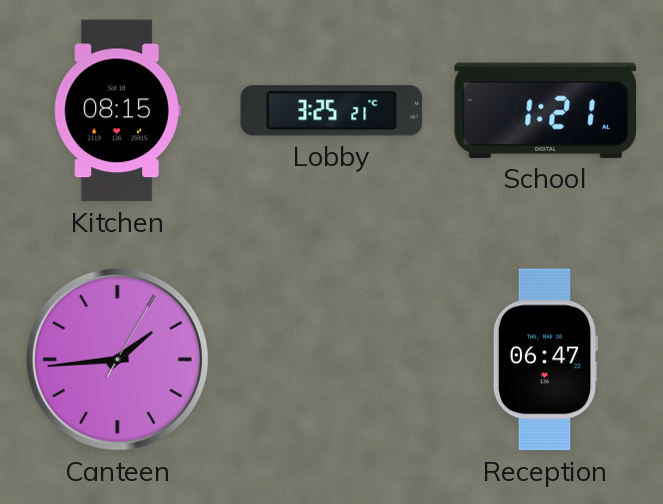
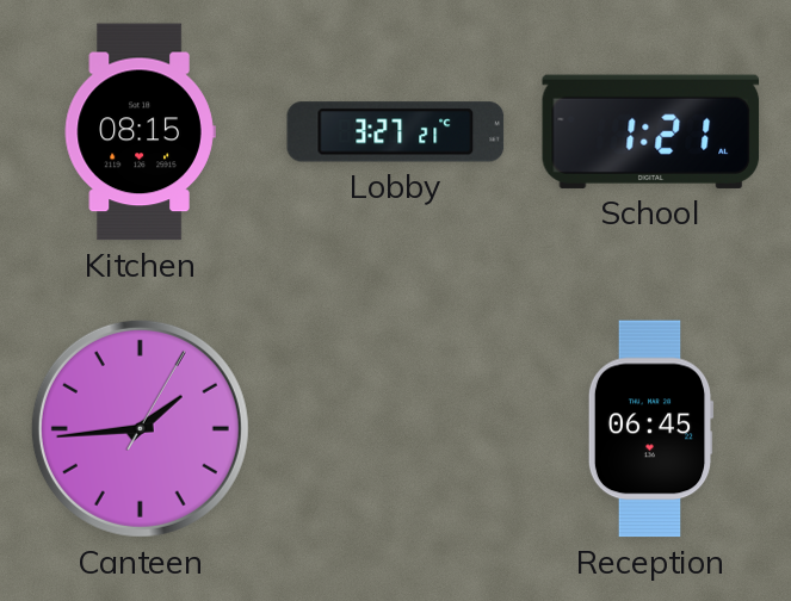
Lobby: 3:25 -> 3:27
Reception: 06:47 -> 06:45
